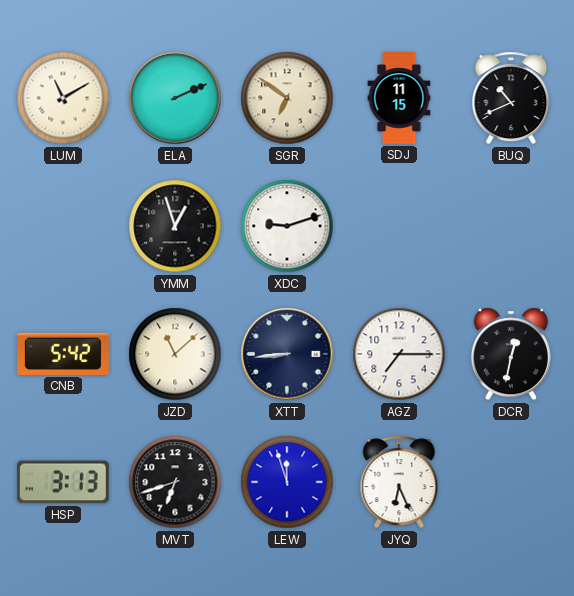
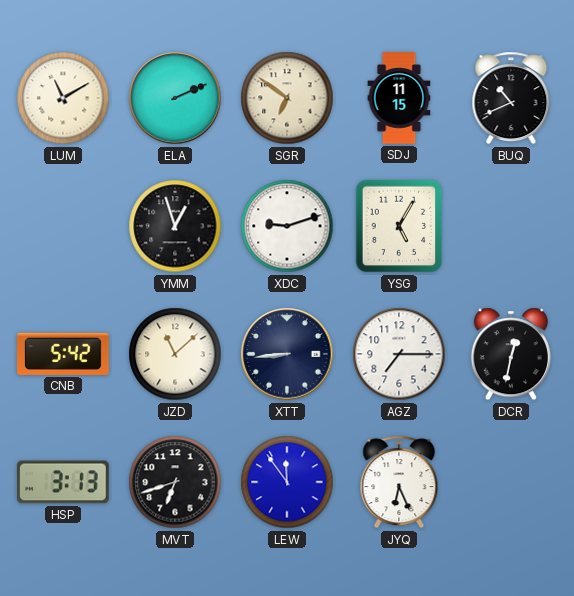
YSG: none -> 5:05
LEW: 11:57 -> 11:54
